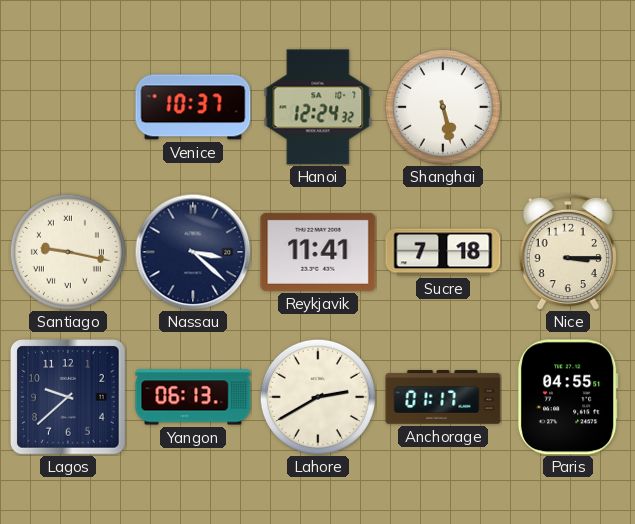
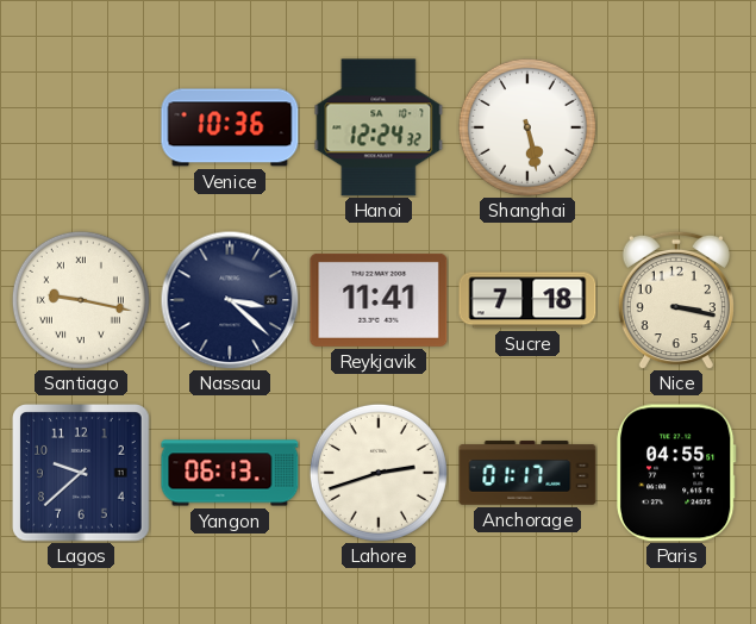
Venice: 10:37 -> 10:36
Nice: 3:15 -> 3:17
Lahore: 2:40 -> 2:42
